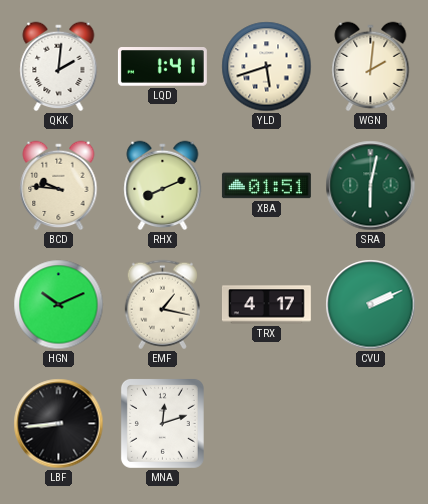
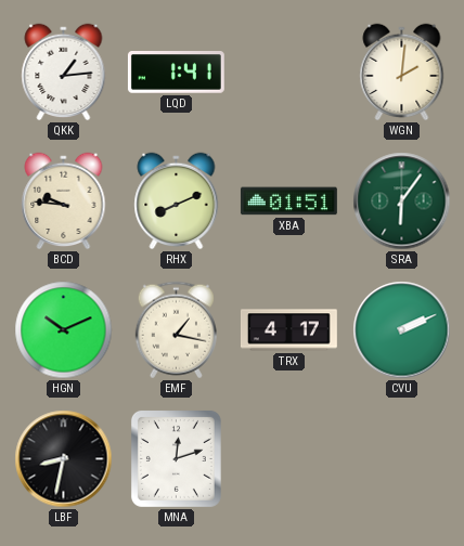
QKK: 2:01 -> 1:14
YLD: 5:42 -> none
SRA: 6:02 -> 6:06
LBF: 8:44 -> 8:32
